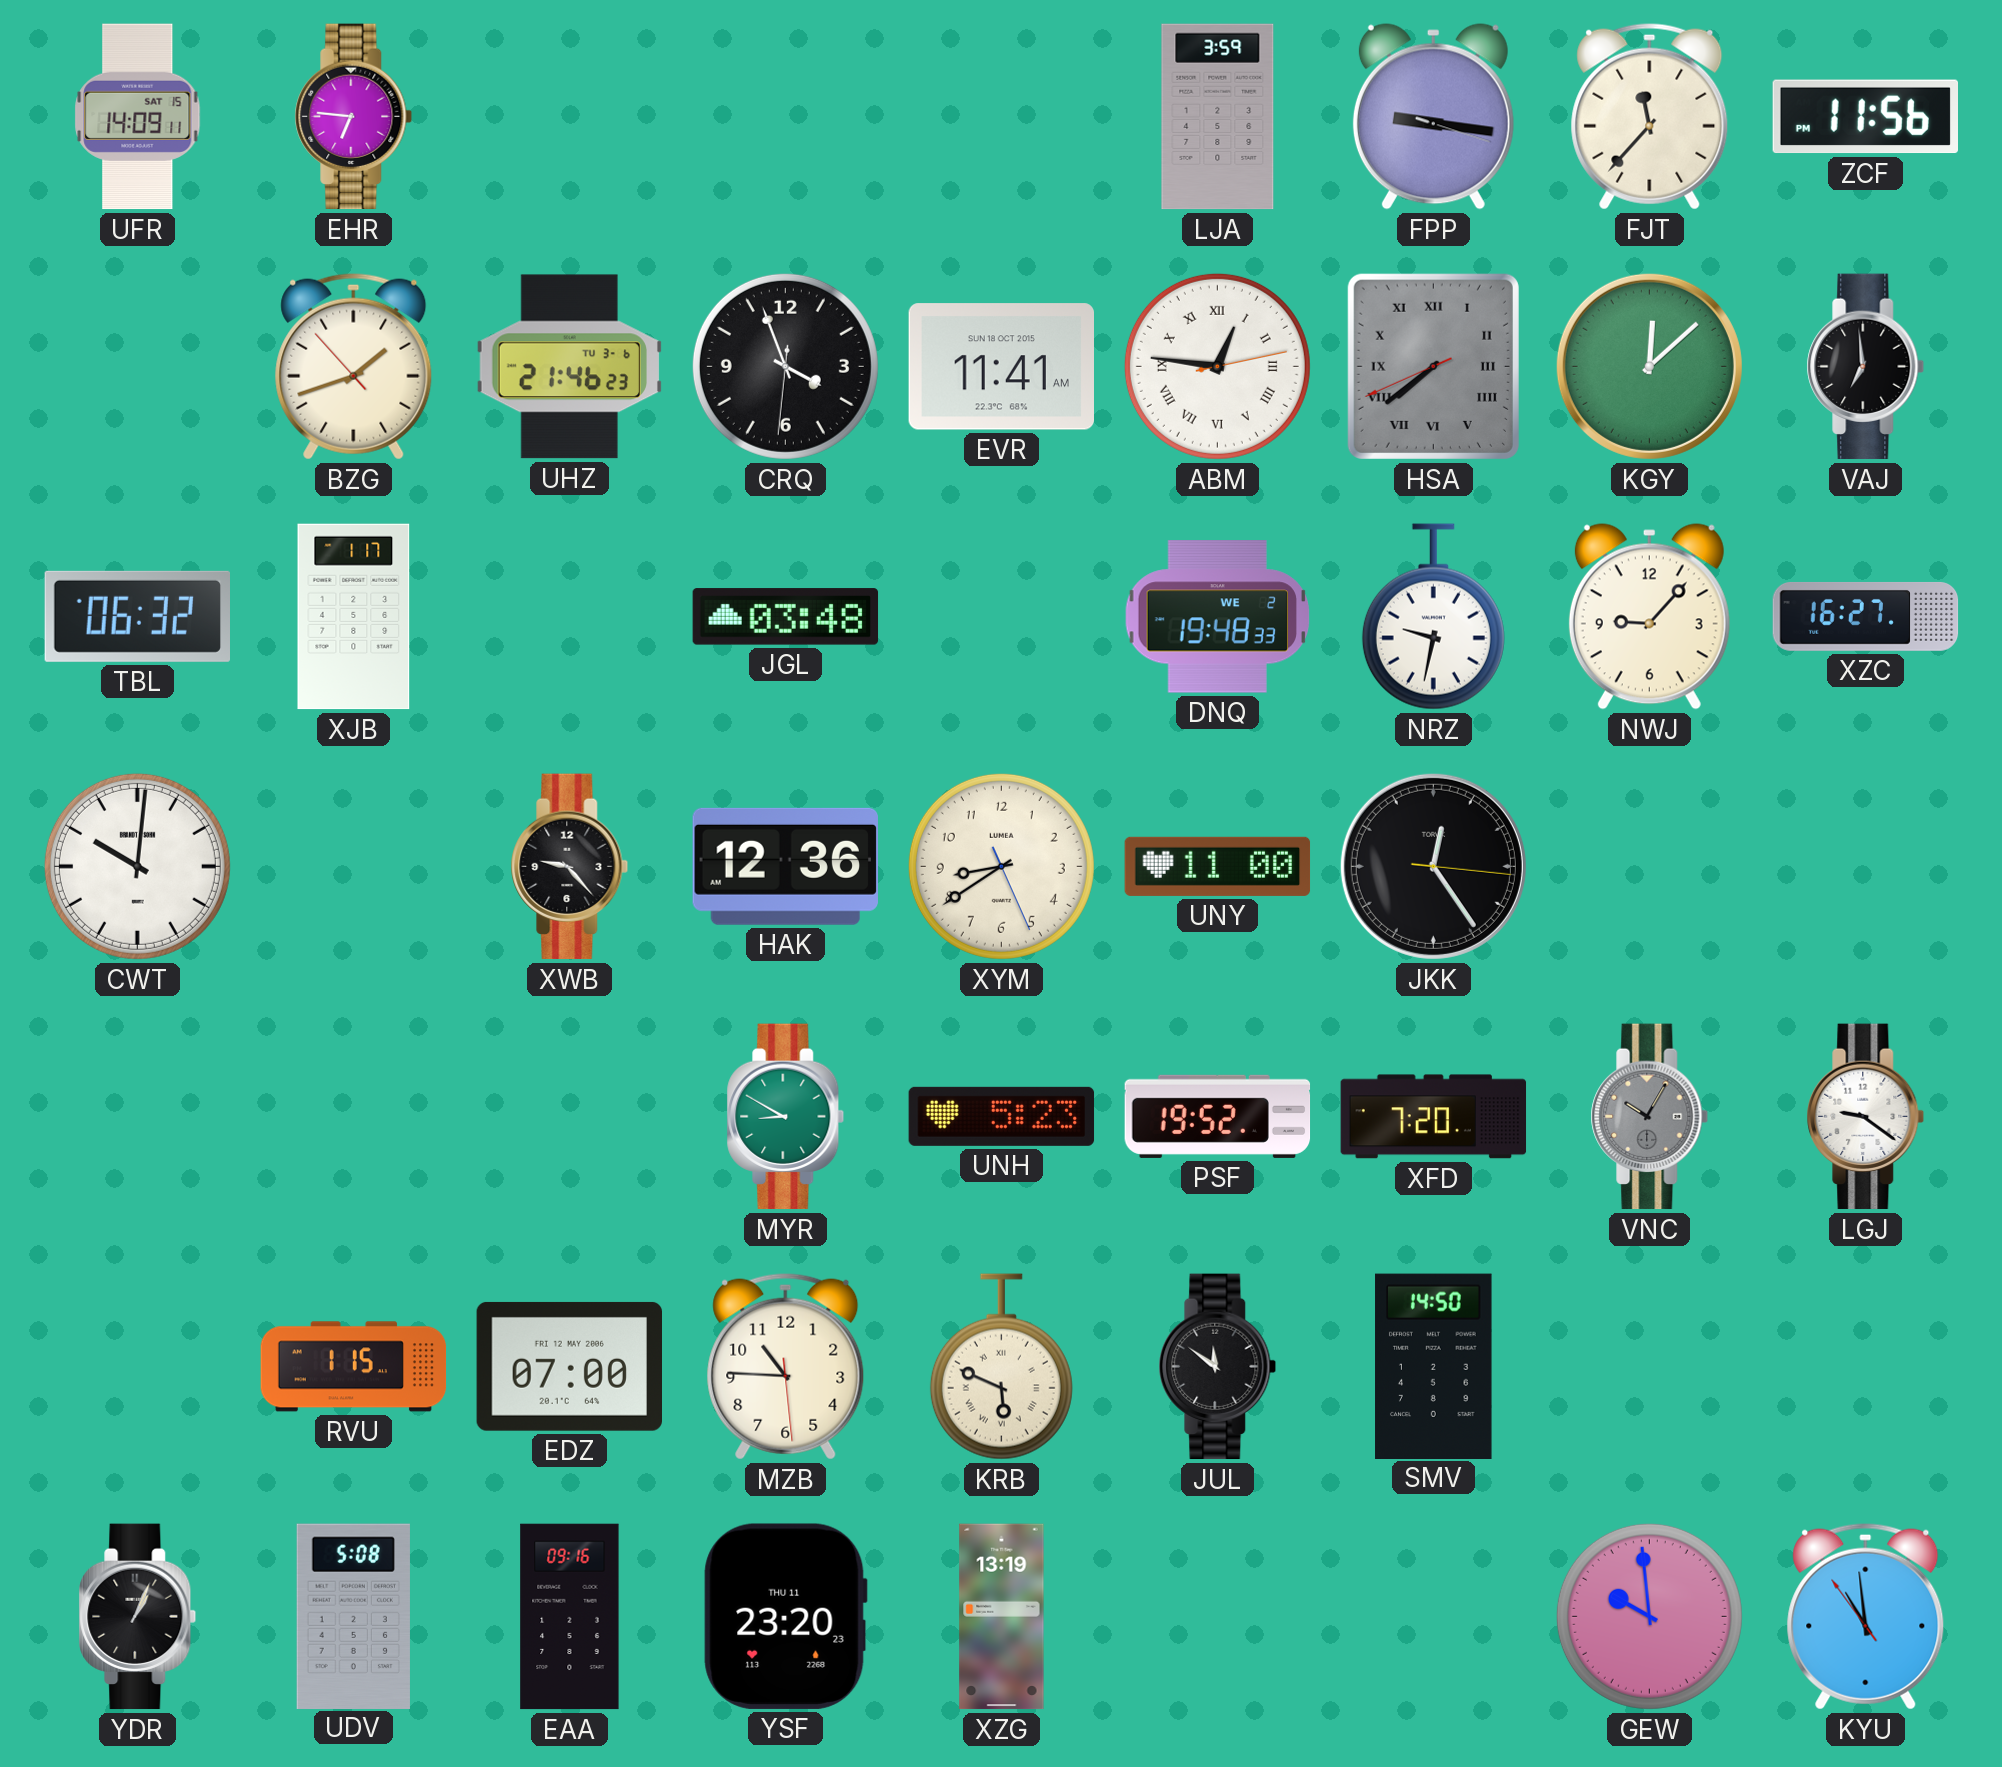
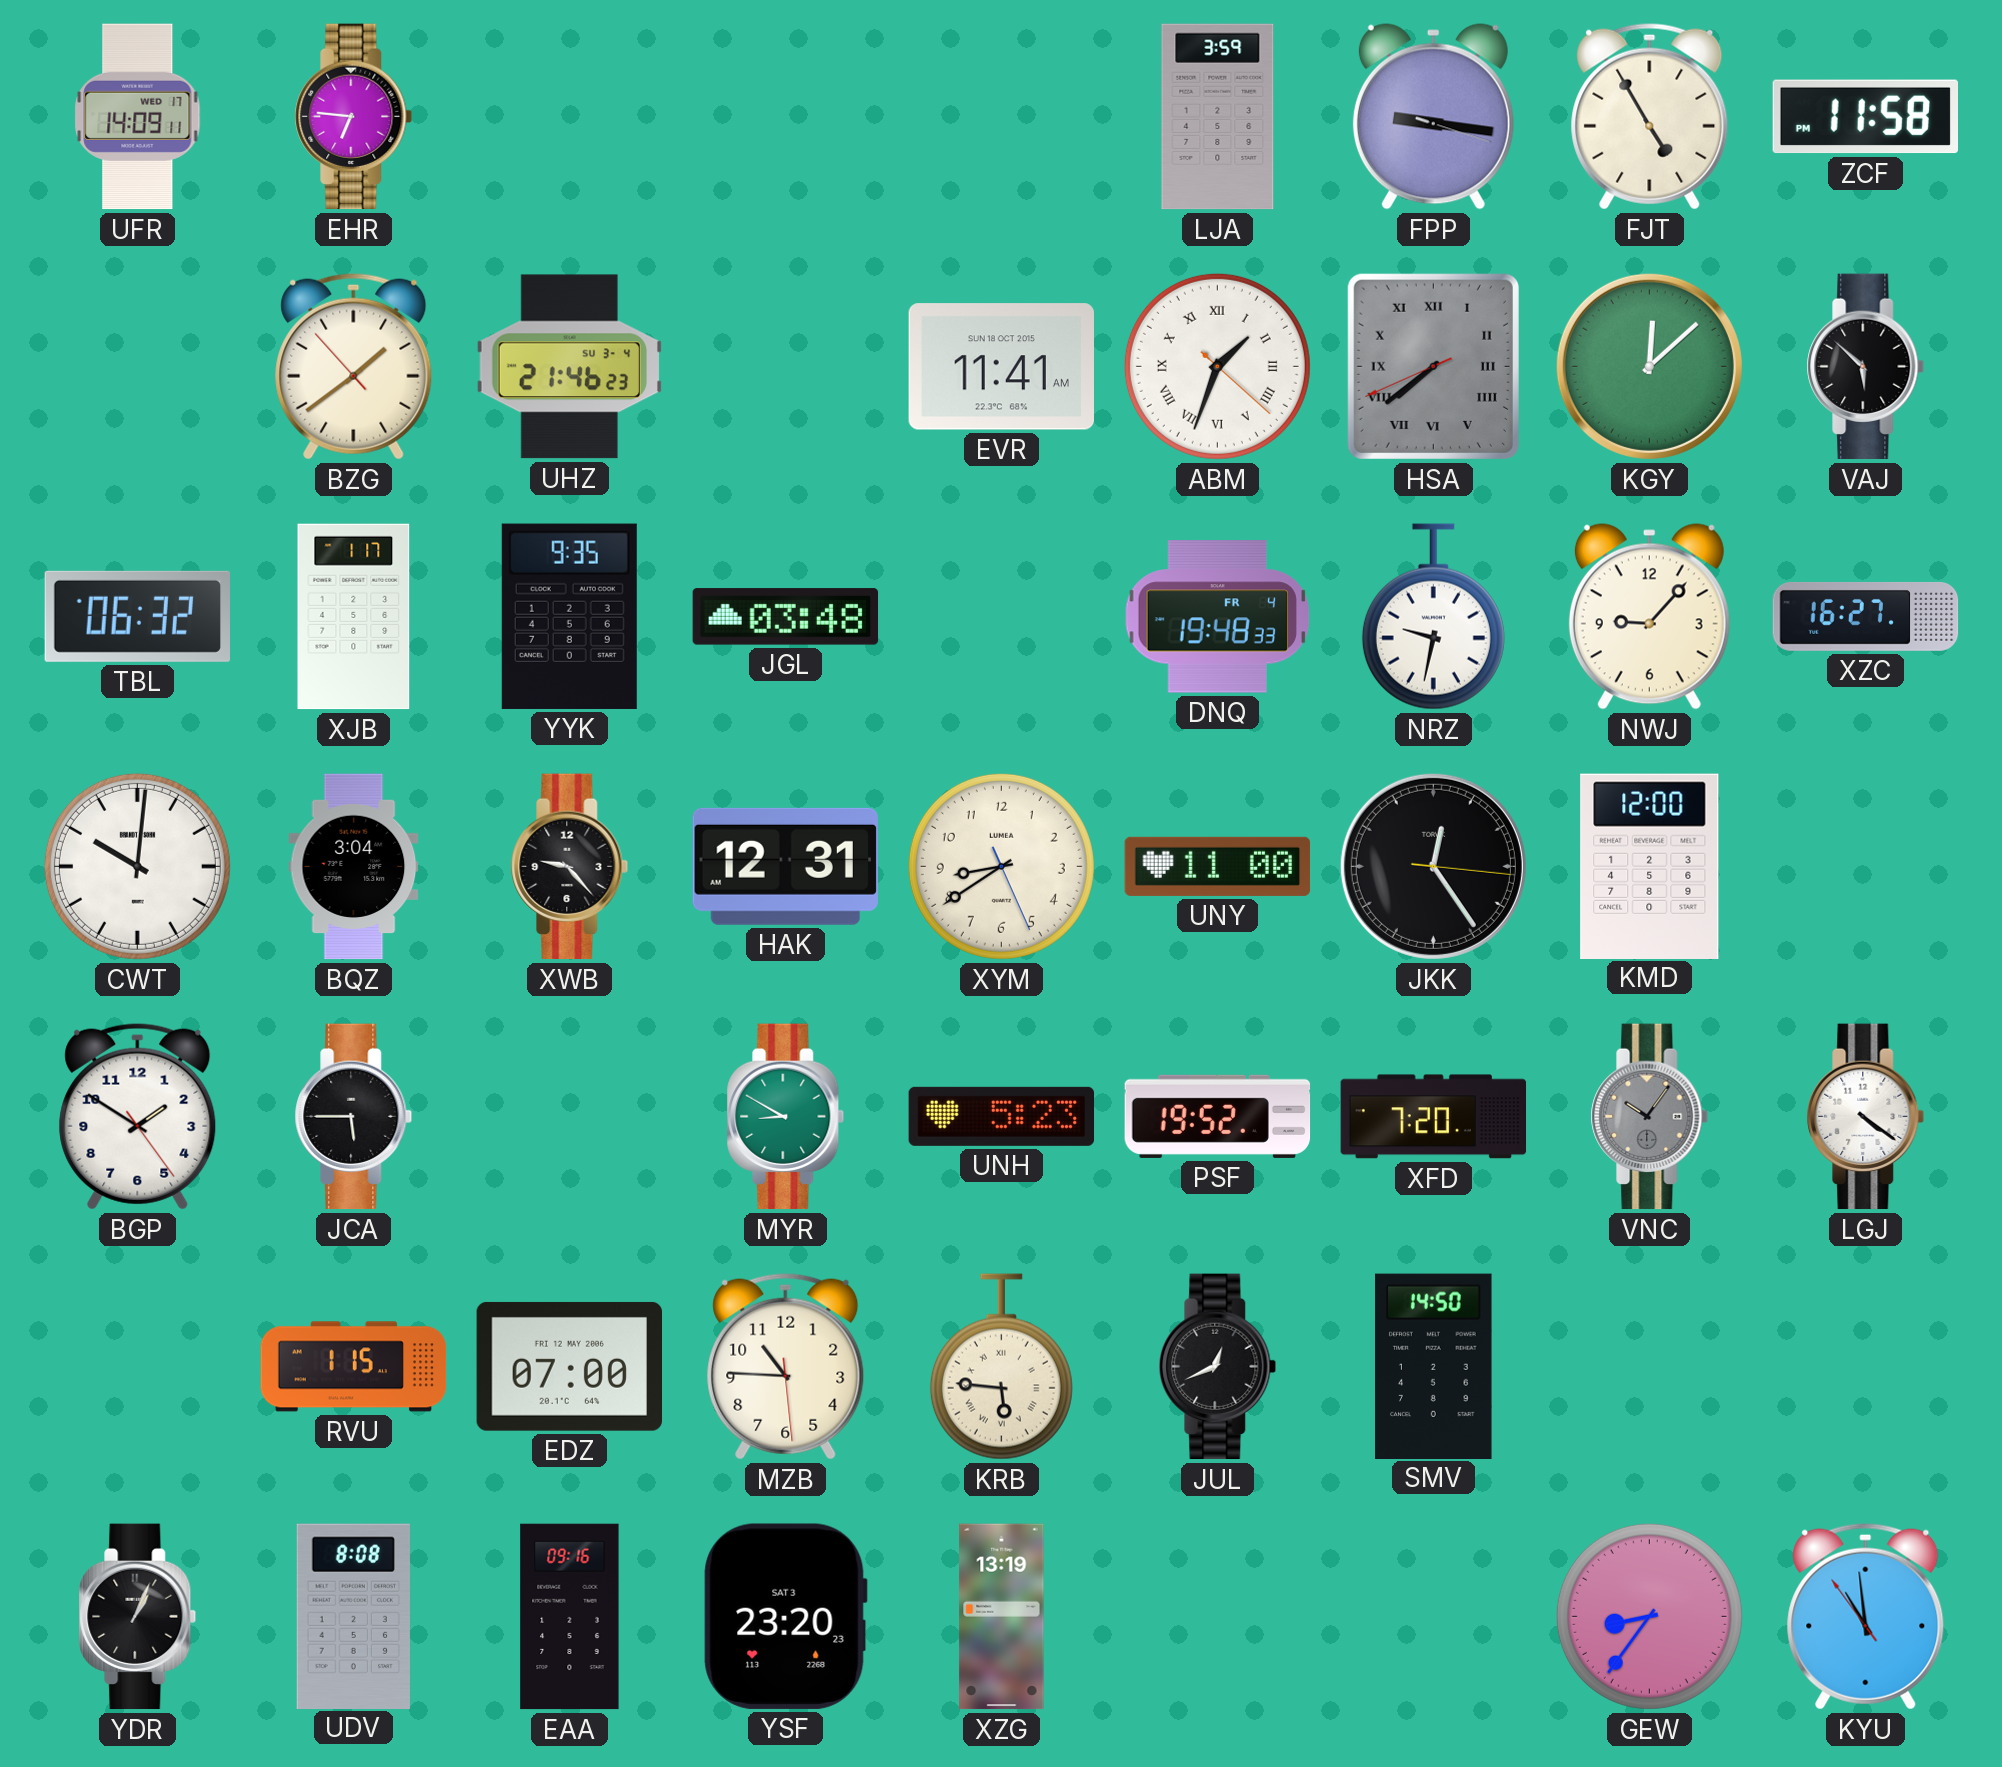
UFR date: SAT 15 -> WED 17
FJT: 11:37 -> 4:55
ZCF: 11:56 -> 11:58
BZG: 1:41 -> 1:38
UHZ date: TU 3-6 -> SU 3-4
CRQ: 3:56 -> none
ABM: 12:46 -> 1:33
VAJ: 6:59 -> 5:52
YYK: none -> 9:35
DNQ date: WE 2 -> FR 4
BQZ: none -> 3:04
HAK: 12:36 -> 12:31
KMD: none -> 12:00
BGP: none -> 1:50
JCA: none -> 5:45
VNC: 10:05 -> 10:06
LGJ: 9:21 -> 4:21
KRB: 5:49 -> 5:46
JUL: 11:51 -> 12:41
UDV: 5:08 -> 8:08
YSF date: THU 11 -> SAT 3
GEW: 9:59 -> 8:36
